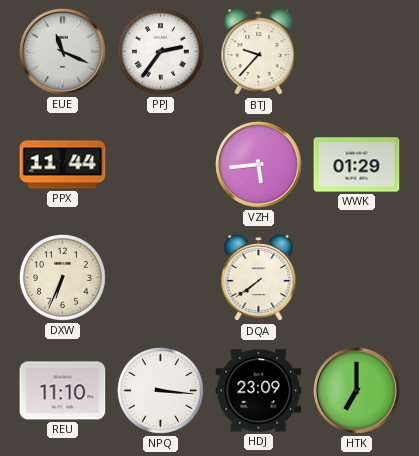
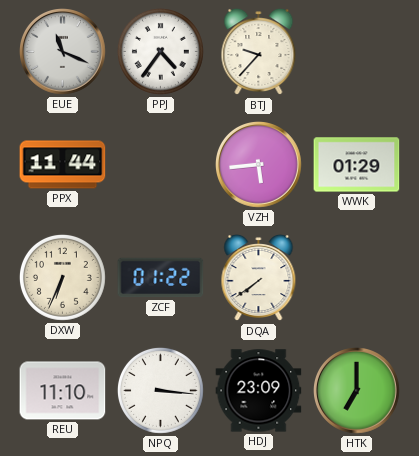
PPJ: 2:36 -> 4:36
ZCF: none -> 01:22
